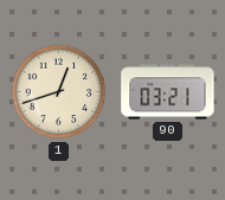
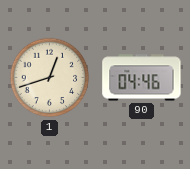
90: 03:21 -> 04:46
